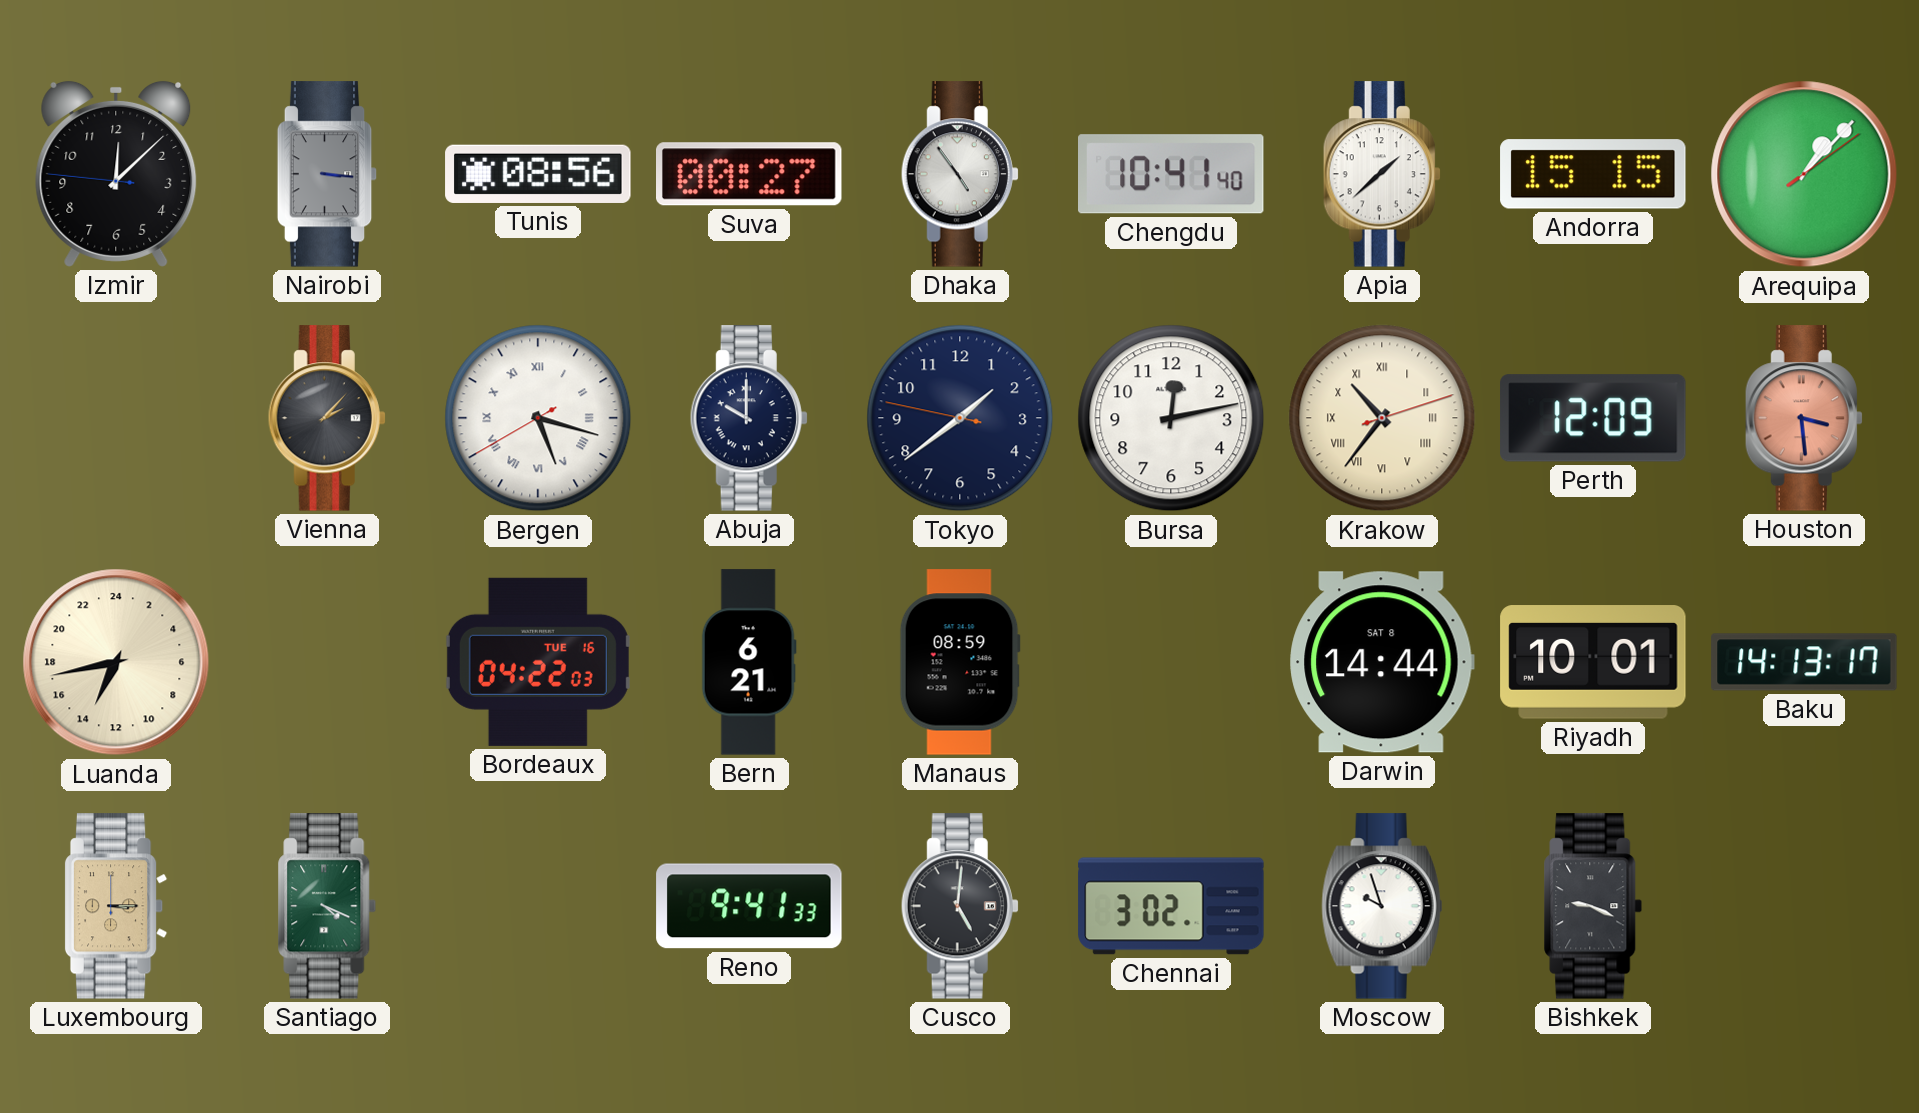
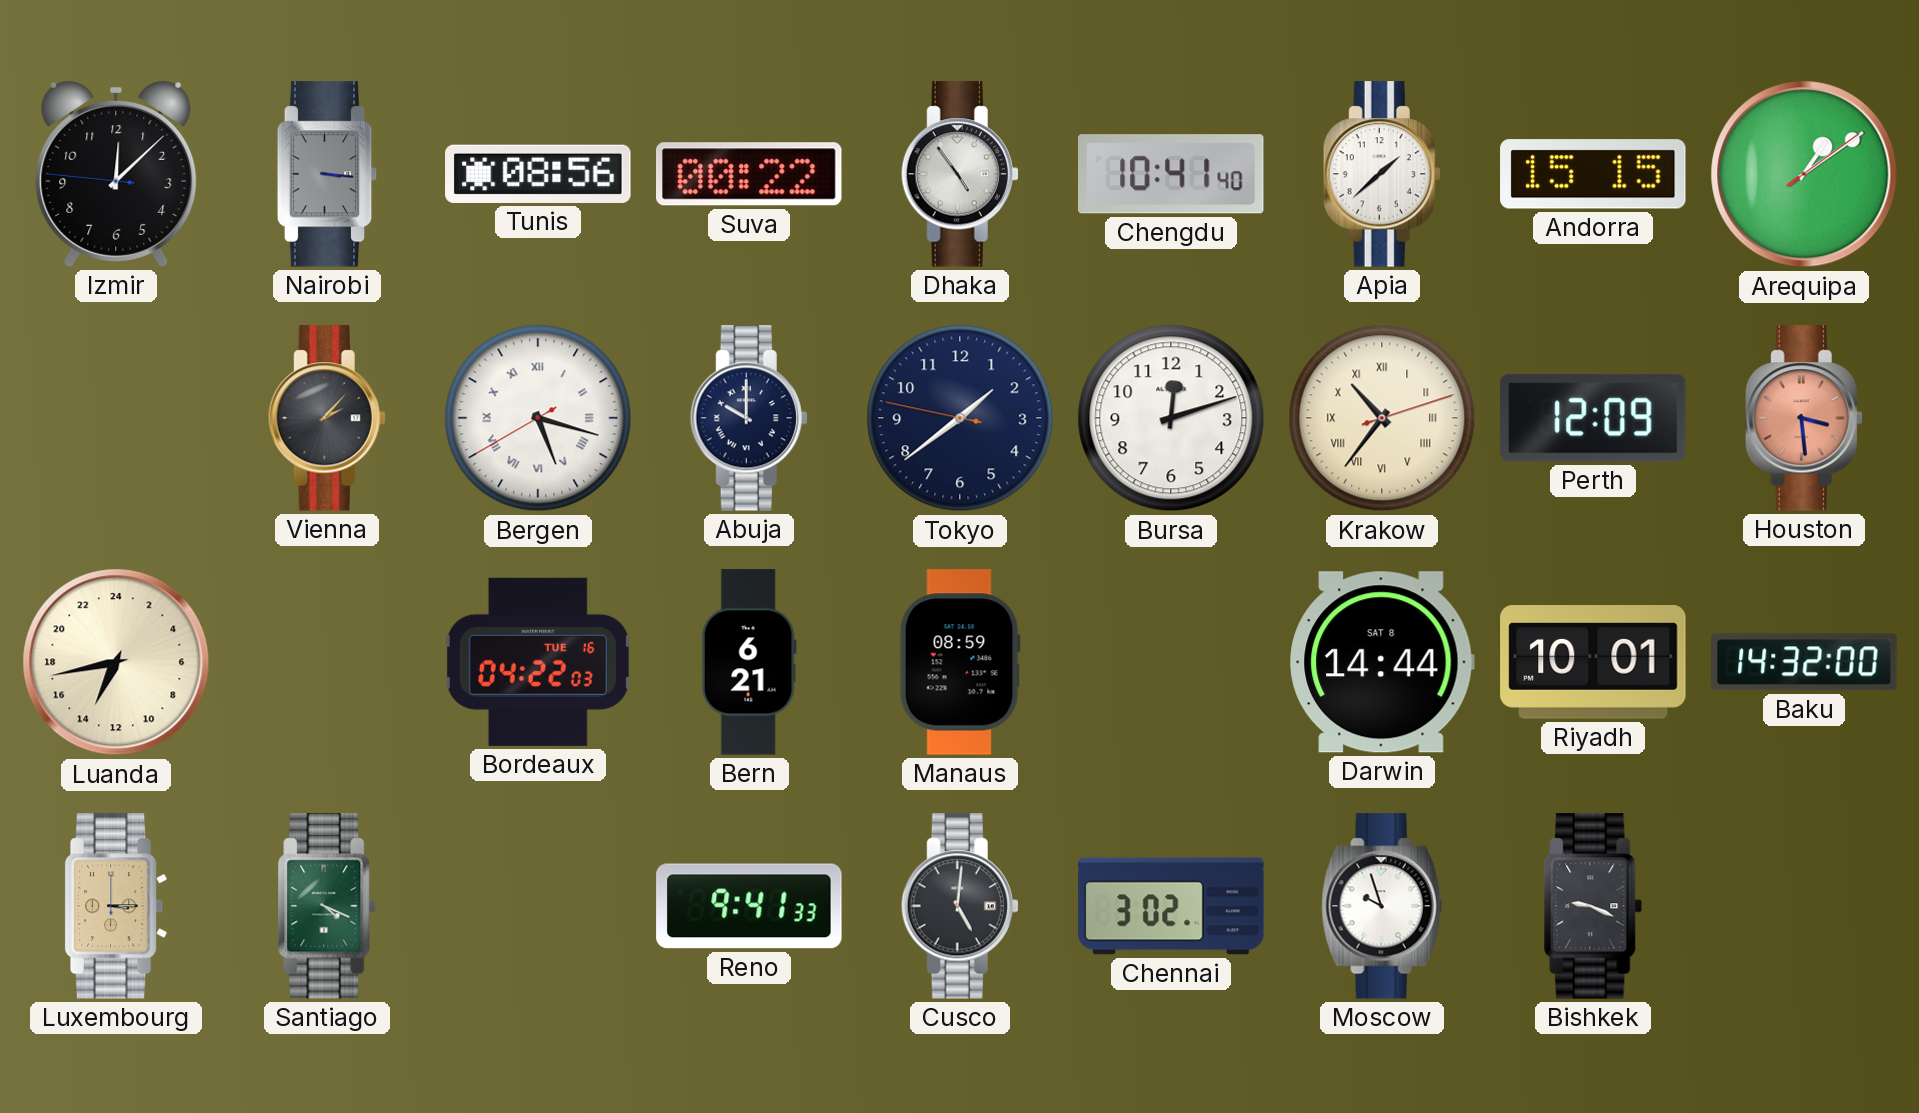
Suva: 00:27 -> 00:22
Arequipa: 1:07 -> 1:09
Bursa: 12:13 -> 12:12
Baku: 14:13 -> 14:32
